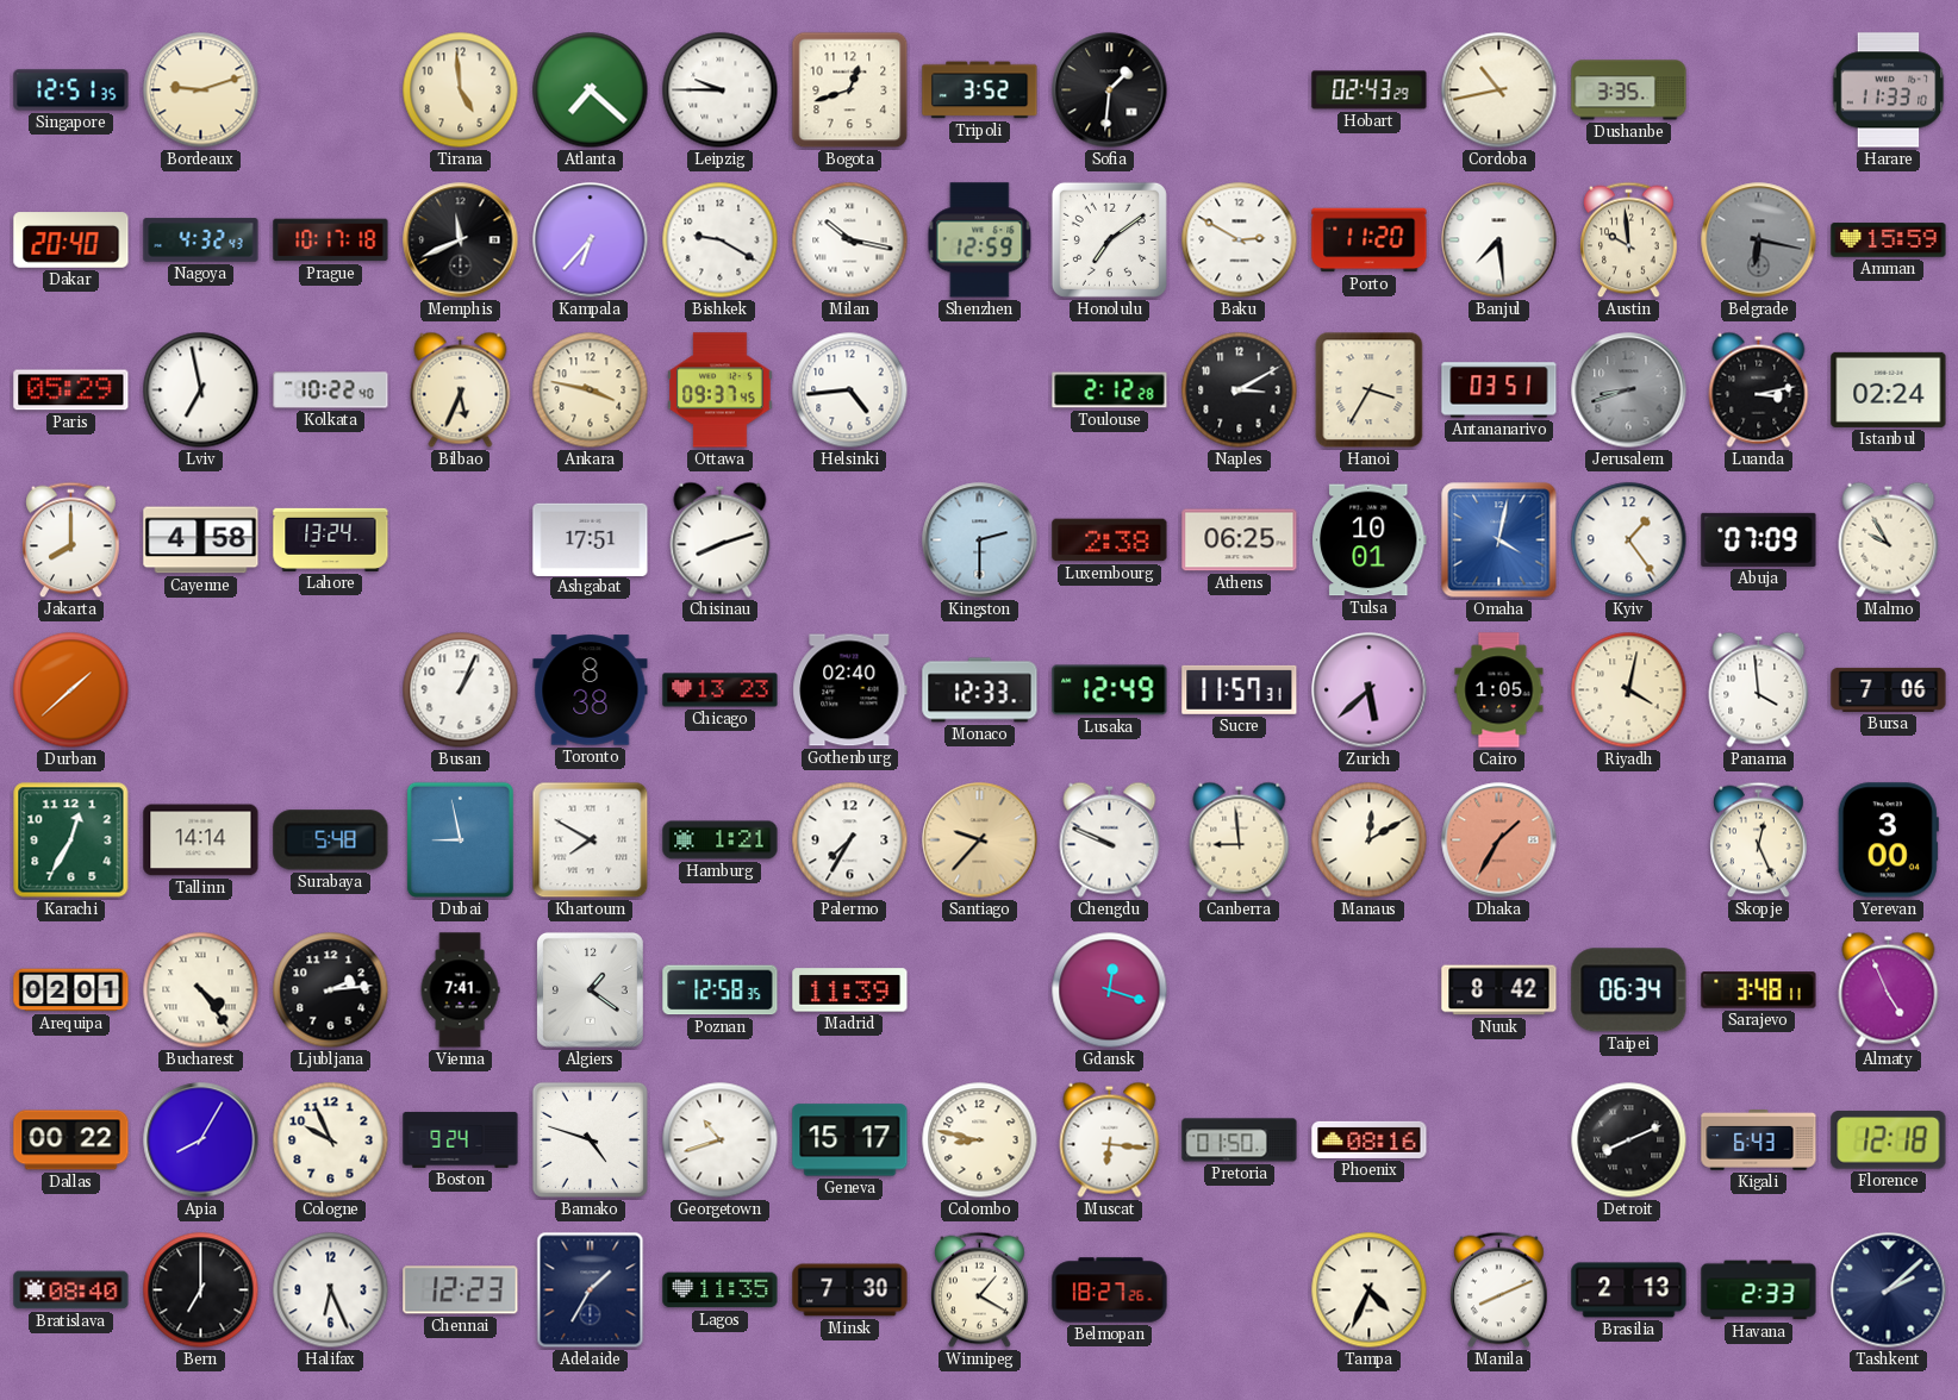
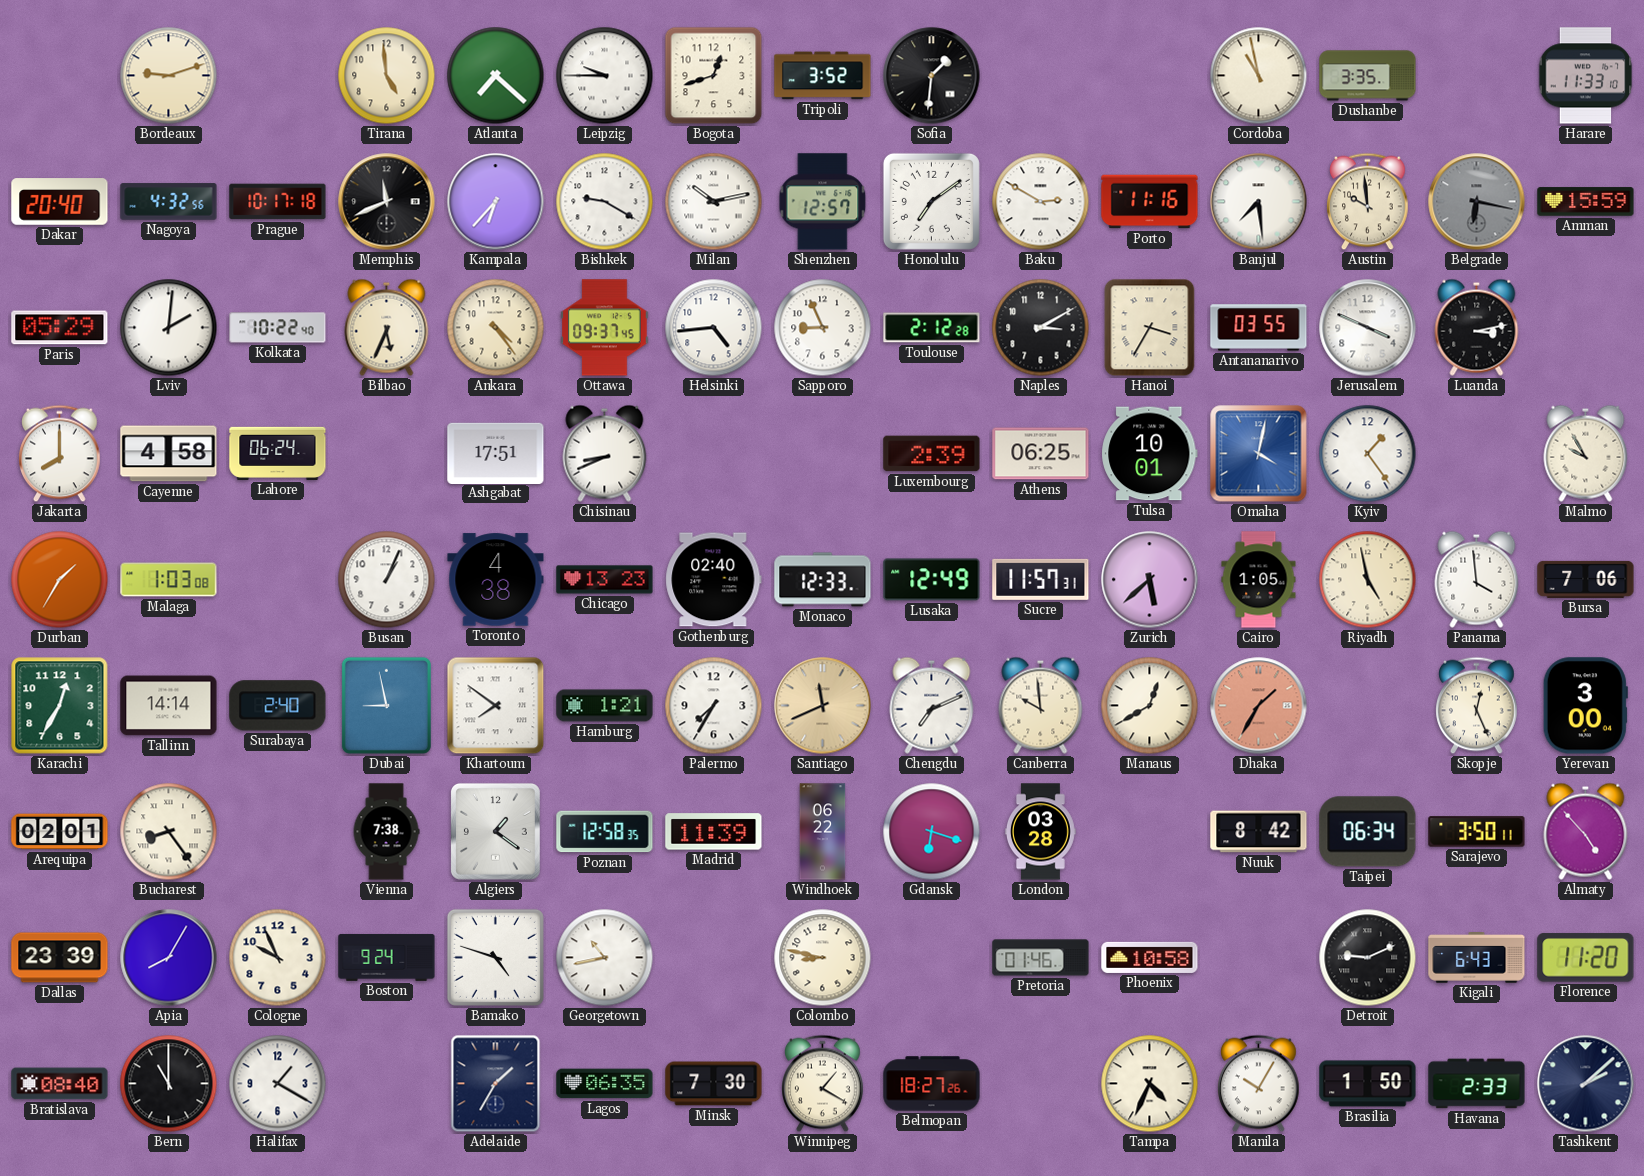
Singapore: 12:51 -> none
Hobart: 02:43 -> none
Cordoba: 10:43 -> 10:58
Nagoya: 4:32:43 -> 4:32:56
Milan: 10:17 -> 10:13
Shenzhen: 12:59 -> 12:57
Porto: 11:20 -> 11:16
Lviv: 6:58 -> 2:01
Ankara: 3:47 -> 4:24
Sapporo: none -> 8:56
Antananarivo: 03:51 -> 03:55
Jerusalem: 8:42 -> 3:49
Jerusalem dial: grey -> white
Istanbul: 02:24 -> none
Lahore: 13:24 -> 06:24
Chisinau: 8:12 -> 8:41
Kingston: 2:30 -> none
Luxembourg: 2:38 -> 2:39
Abuja: 07:09 -> none
Durban: 1:38 -> 1:35
Malaga: none -> 1:03
Toronto: 8:38 -> 4:38
Riyadh: 4:02 -> 4:58
Surabaya: 5:48 -> 2:40
Khartoum: 7:50 -> 7:51
Santiago: 9:37 -> 11:41
Chengdu: 9:49 -> 7:11
Canberra: 8:59 -> 9:59
Manaus: 12:10 -> 12:40
Bucharest: 4:24 -> 8:24
Ljubljana: 2:14 -> none
Vienna: 7:41 -> 7:38
Windhoek: none -> 06:22
Gdansk: 12:18 -> 6:18
London: none -> 03:28
Sarajevo: 3:48 -> 3:50
Almaty: 4:56 -> 4:53
Dallas: 00:22 -> 23:39
Georgetown: 10:42 -> 10:43
Geneva: 15:17 -> none
Muscat: 6:16 -> none
Pretoria: 01:50 -> 01:46
Phoenix: 08:16 -> 10:58
Detroit: 8:11 -> 9:11
Florence: 12:18 -> 11:20
Bern: 7:00 -> 11:00
Halifax: 6:26 -> 1:20
Chennai: 12:23 -> none
Lagos: 11:35 -> 06:35
Manila: 8:11 -> 10:05
Brasilia: 2:13 -> 1:50
